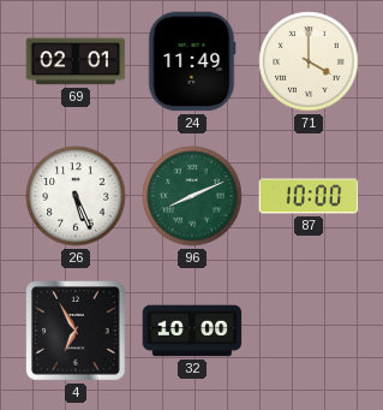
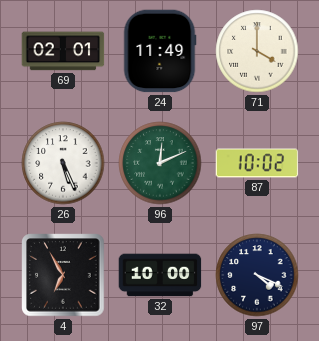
96: 8:11 -> 12:11
87: 10:00 -> 10:02
97: none -> 4:19
